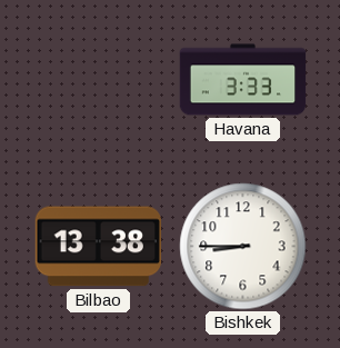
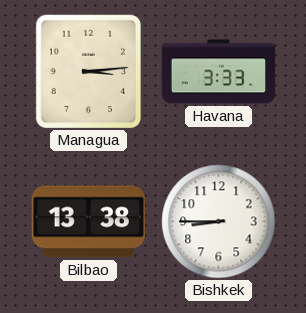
Managua: none -> 3:14
